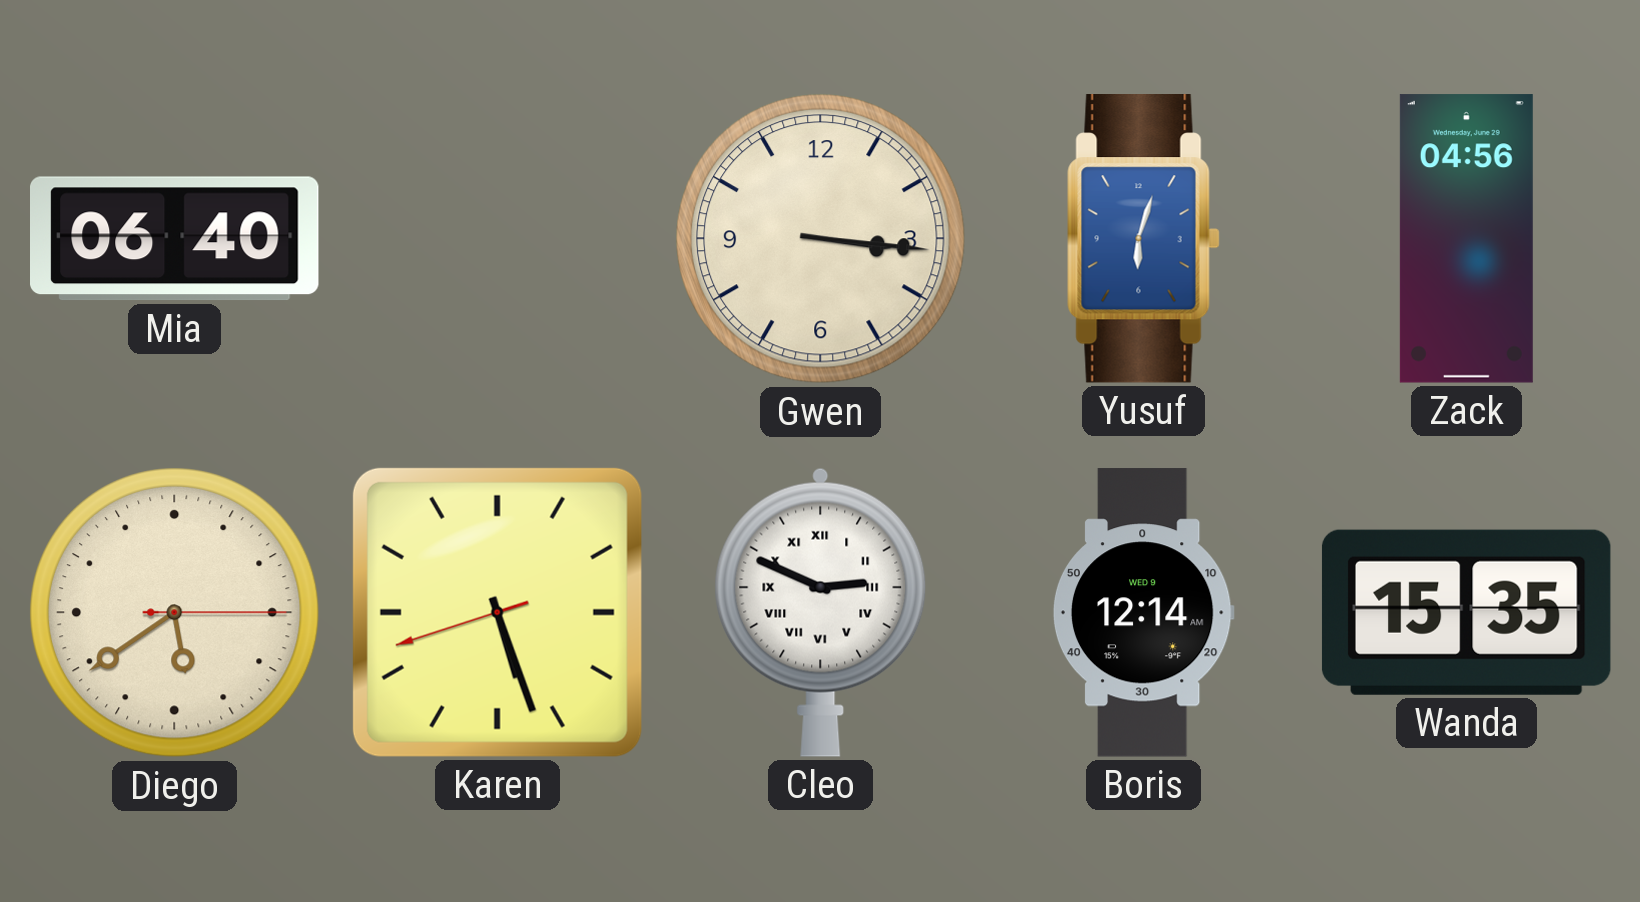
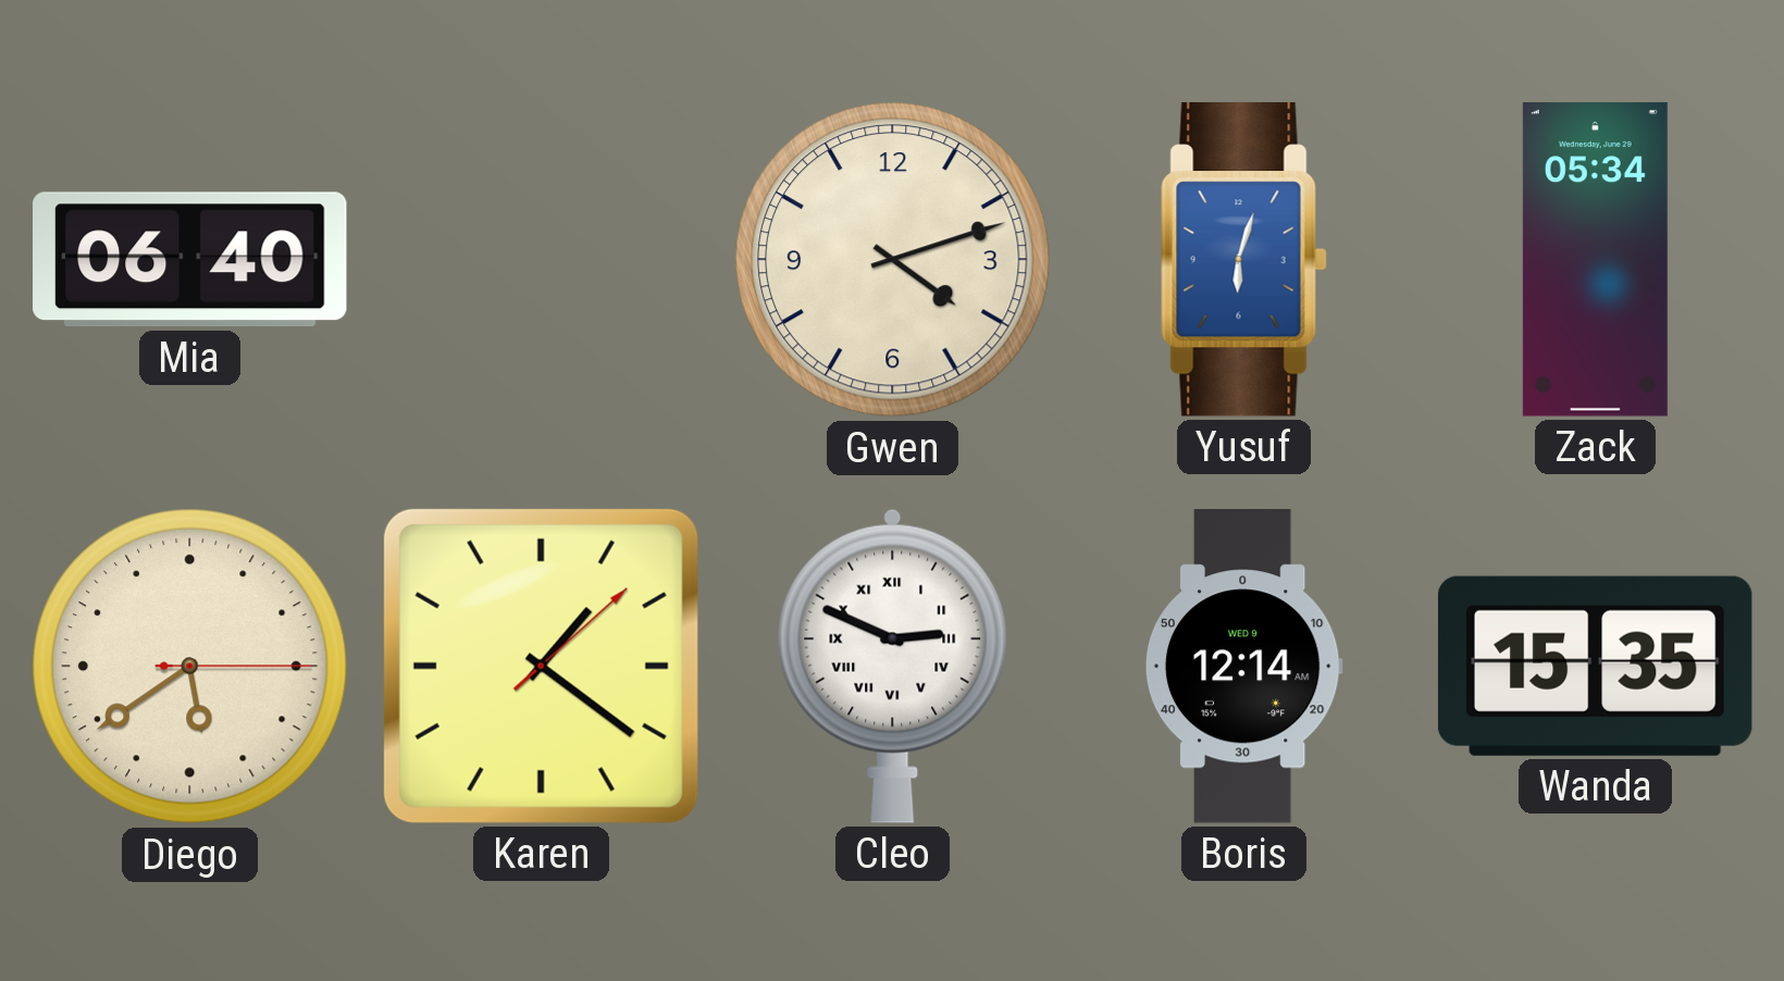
Gwen: 3:16 -> 4:12
Zack: 04:56 -> 05:34
Karen: 5:26 -> 1:21
